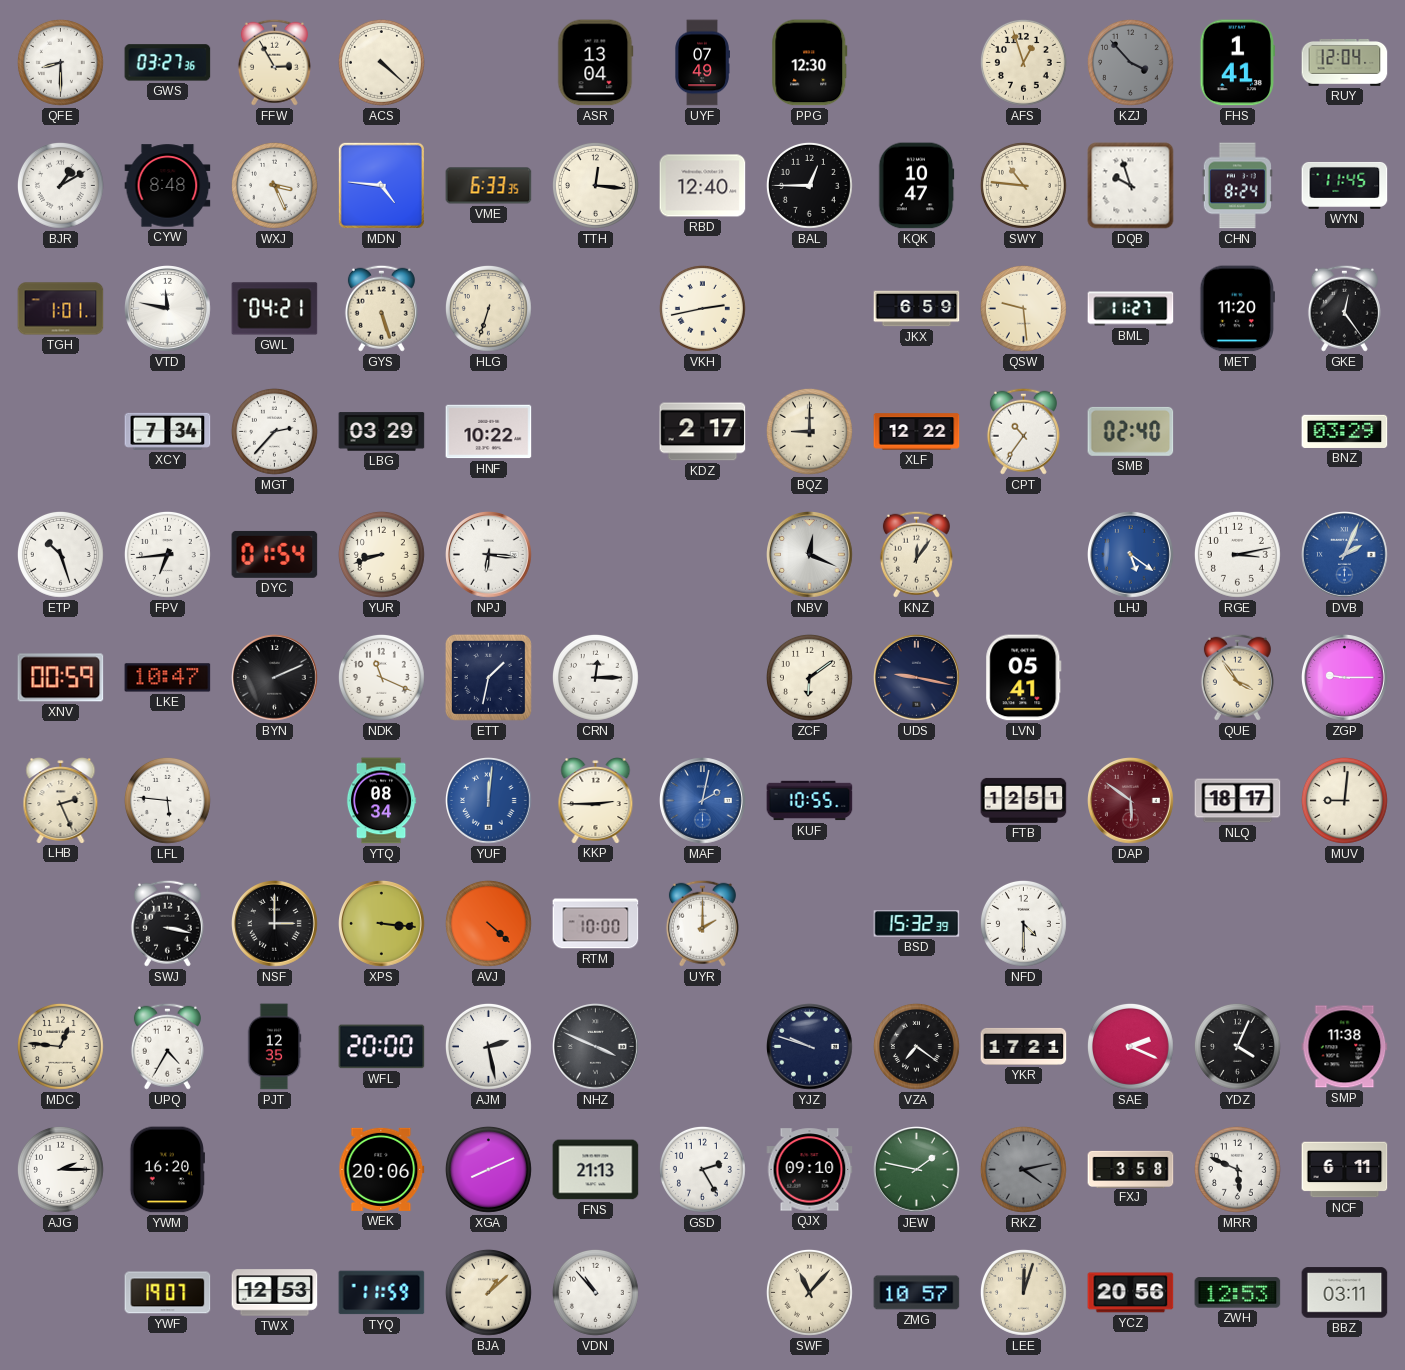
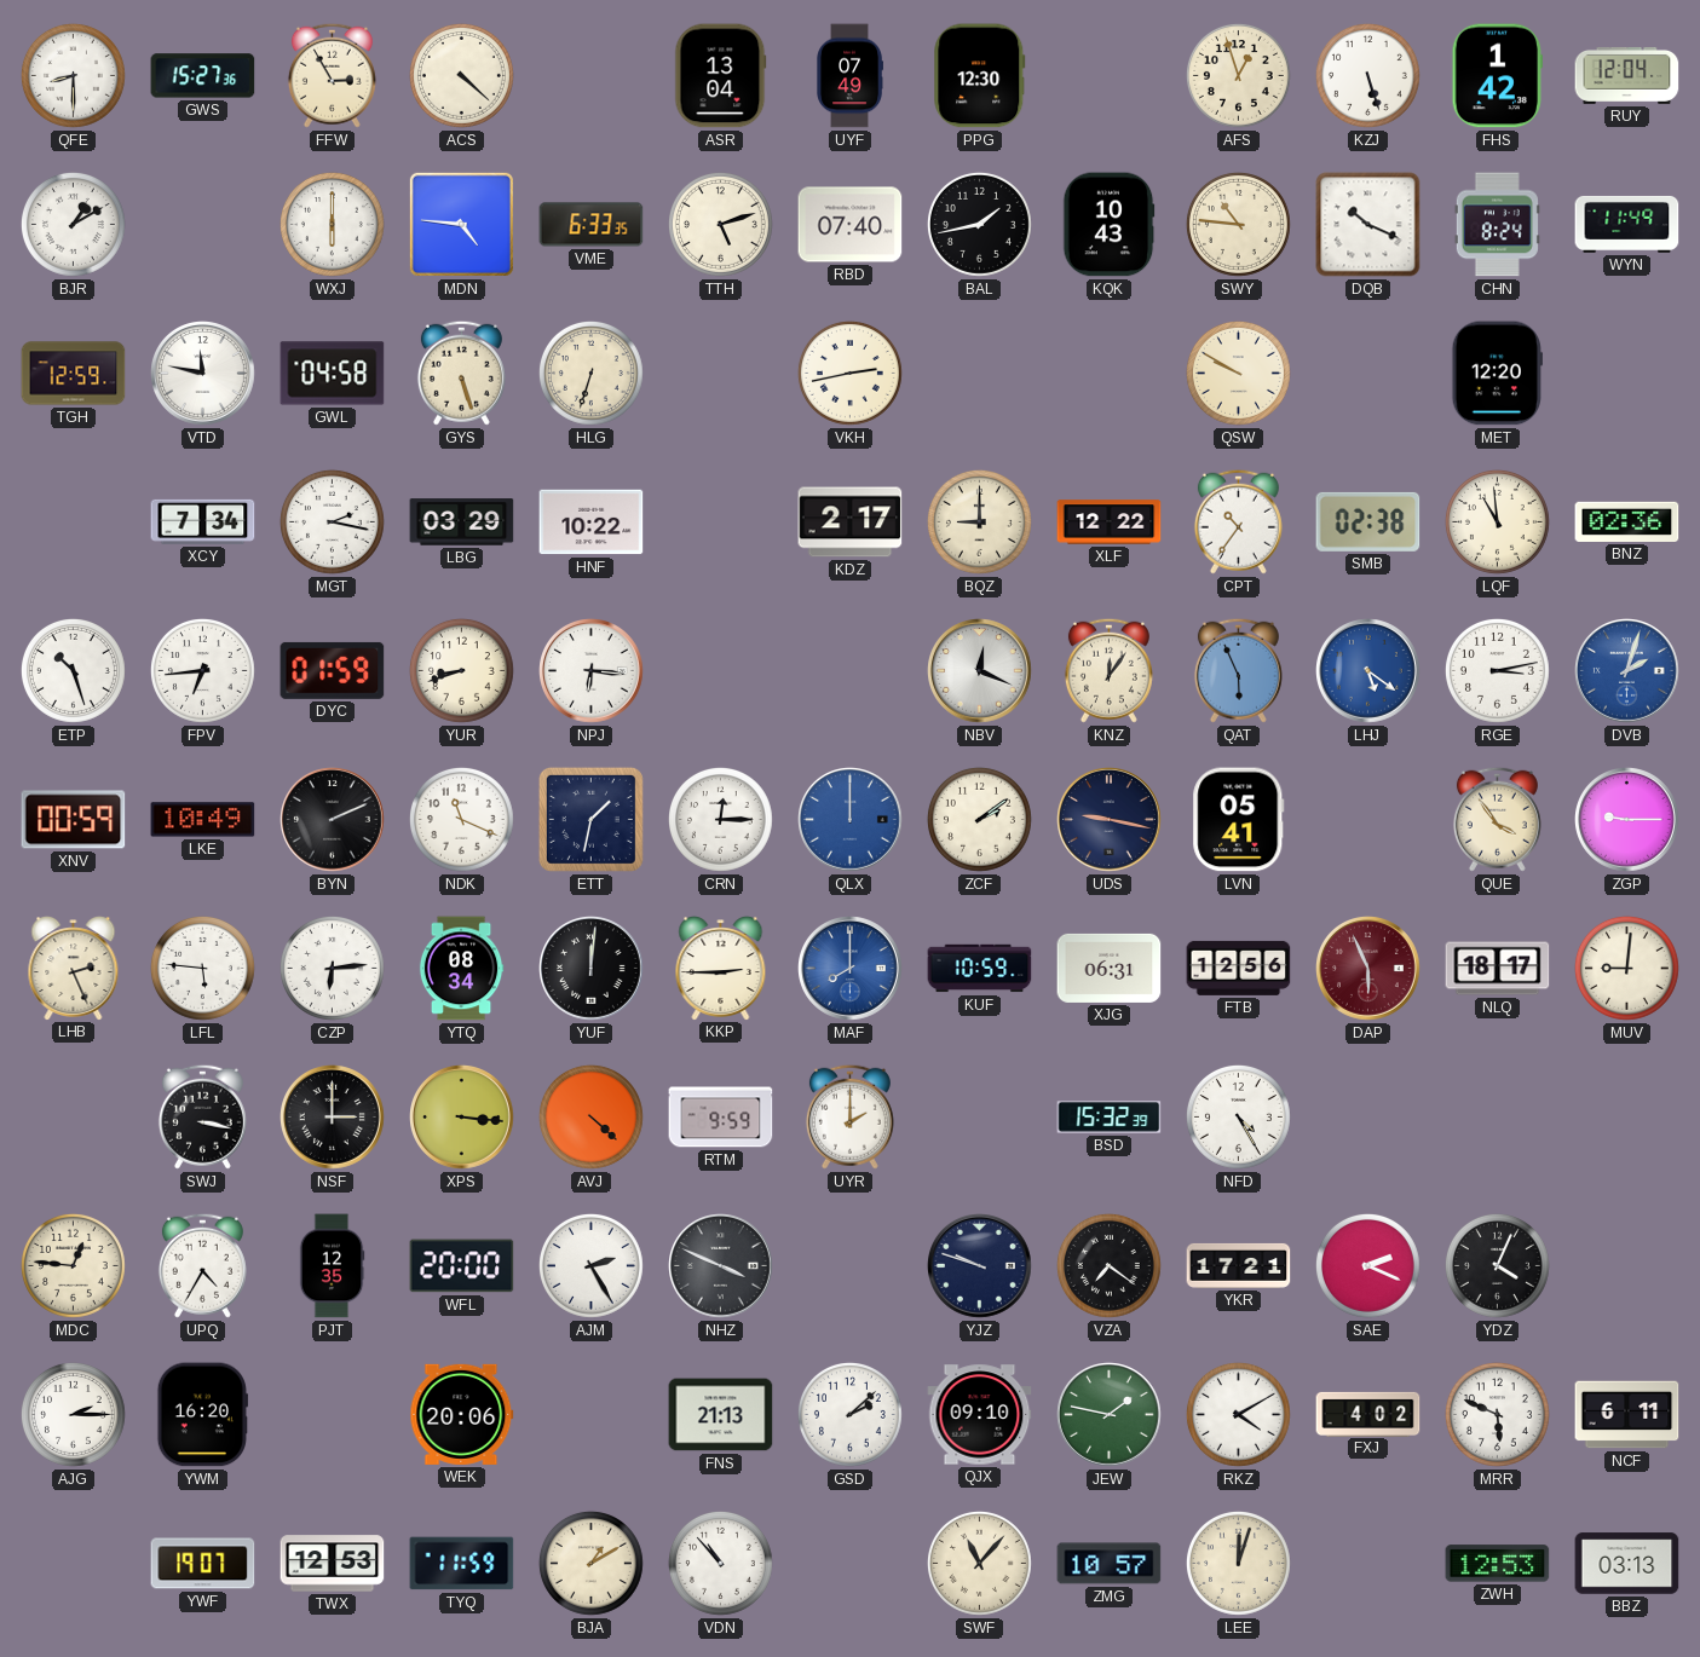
GWS: 03:27 -> 15:27
KZJ: 3:53 -> 5:27
KZJ dial: grey -> white
FHS: 1:41 -> 1:42
CYW: 8:48 -> none
WXJ: 3:26 -> 6:00
TTH: 12:16 -> 5:12
RBD: 12:40 -> 07:40
BAL: 12:45 -> 1:43
KQK: 10:47 -> 10:43
DQB: 9:57 -> 10:19
WYN: 11:45 -> 11:49
TGH: 1:01 -> 12:59
GWL: 04:21 -> 04:58
JKX: 6:59 -> none
QSW: 9:29 -> 9:50
BML: 11:27 -> none
MET: 11:20 -> 12:20
GKE: 12:24 -> none
MGT: 2:37 -> 2:17
SMB: 02:40 -> 02:38
LQF: none -> 10:59
BNZ: 03:29 -> 02:36
DYC: 01:54 -> 01:59
QAT: none -> 5:56
DVB: 2:04 -> 2:03
LKE: 10:47 -> 10:49
QLX: none -> 12:00
ZCF: 6:09 -> 2:09
CZP: none -> 6:14
YUF dial: blue -> black
MAF: 2:02 -> 8:00
KUF: 10:55 -> 10:59
XJG: none -> 06:31
FTB: 12:51 -> 12:56
DAP: 5:51 -> 5:56
RTM: 10:00 -> 9:59
NFD: 4:30 -> 4:25
AJM: 2:28 -> 2:25
SMP: 11:38 -> none
XGA: 8:11 -> none
GSD: 2:25 -> 2:08
RKZ: 4:13 -> 4:10
RKZ dial: grey -> white
FXJ: 3:58 -> 4:02
BJA: 1:08 -> 1:10
YCZ: 20:56 -> none
BBZ: 03:11 -> 03:13
